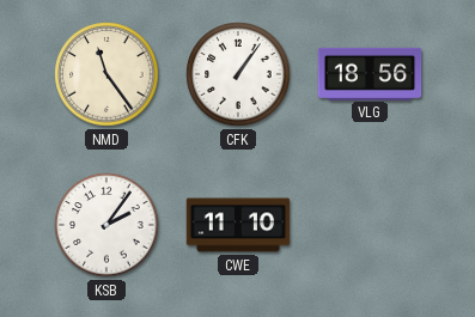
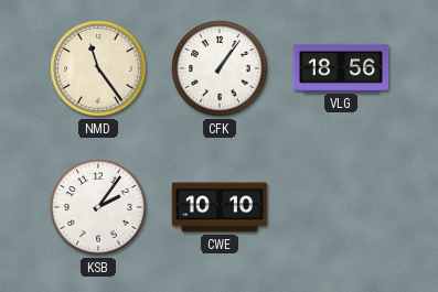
CWE: 11:10 -> 10:10
